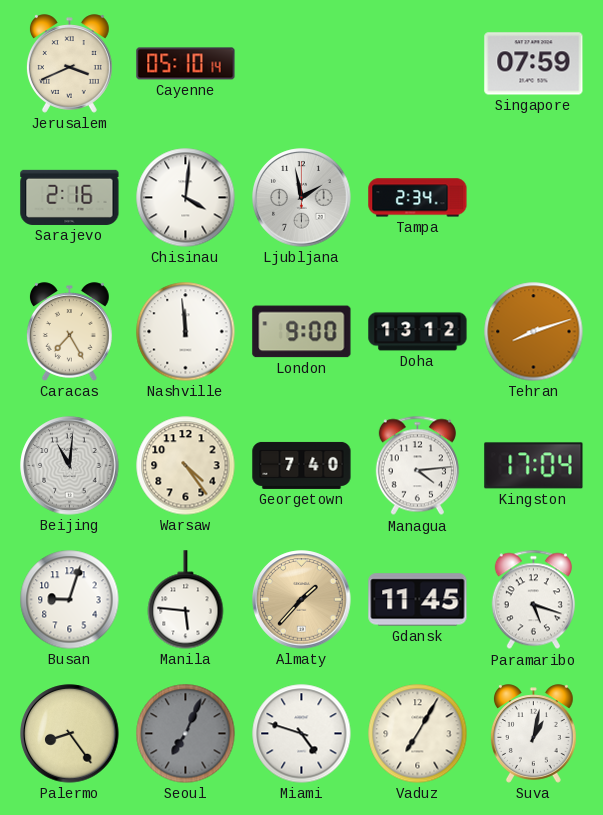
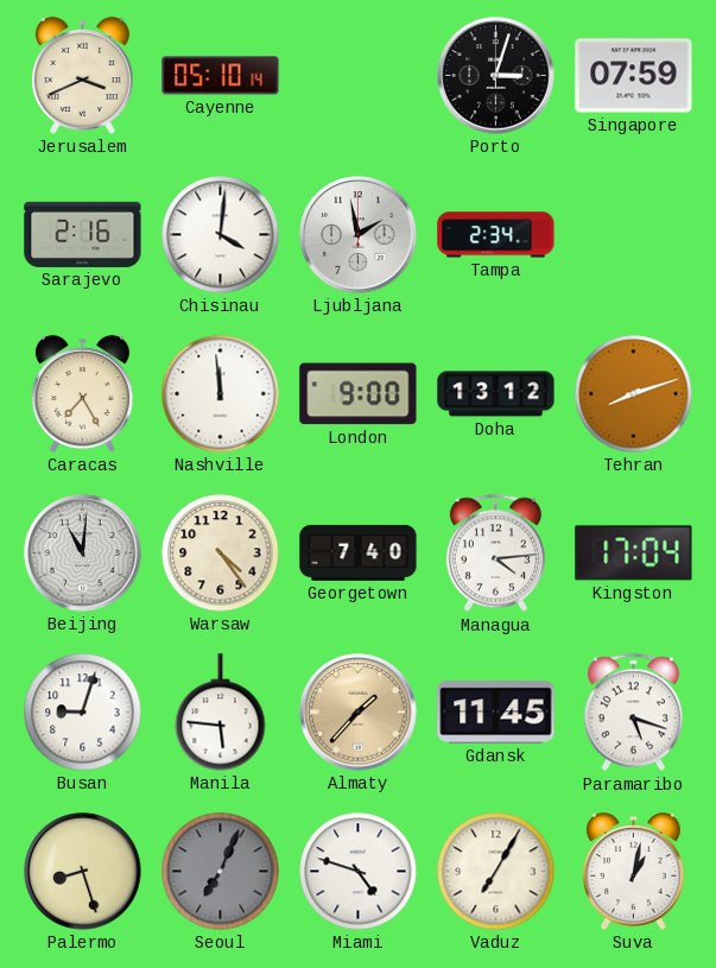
Porto: none -> 3:03
Palermo: 8:24 -> 8:27
